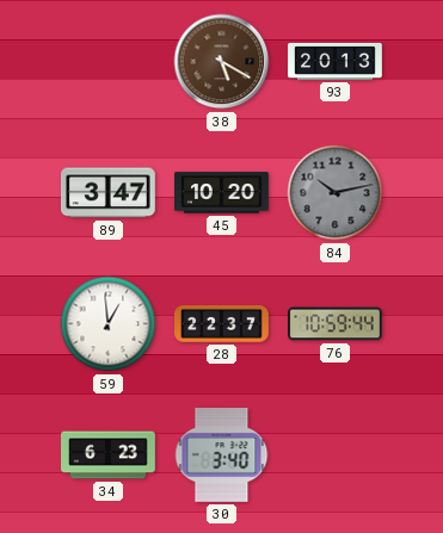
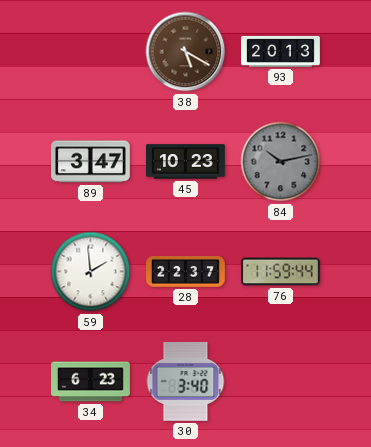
45: 10:20 -> 10:23
59: 12:59 -> 1:59
76: 10:59 -> 11:59
